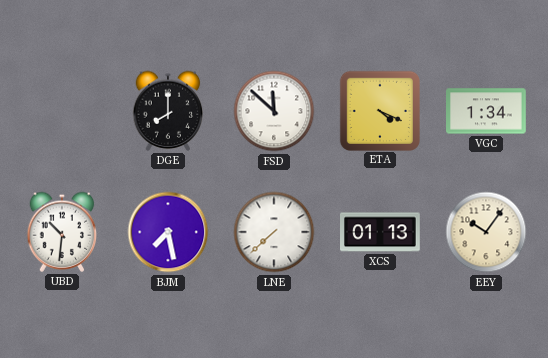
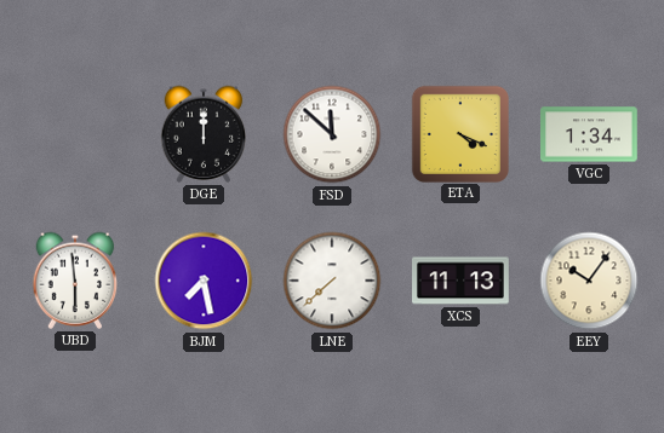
DGE: 8:00 -> 12:00
UBD: 10:31 -> 5:59
XCS: 01:13 -> 11:13
